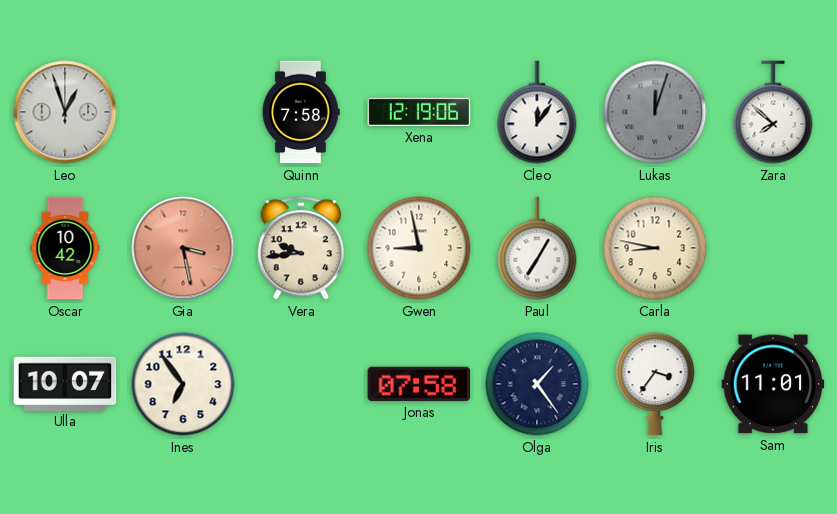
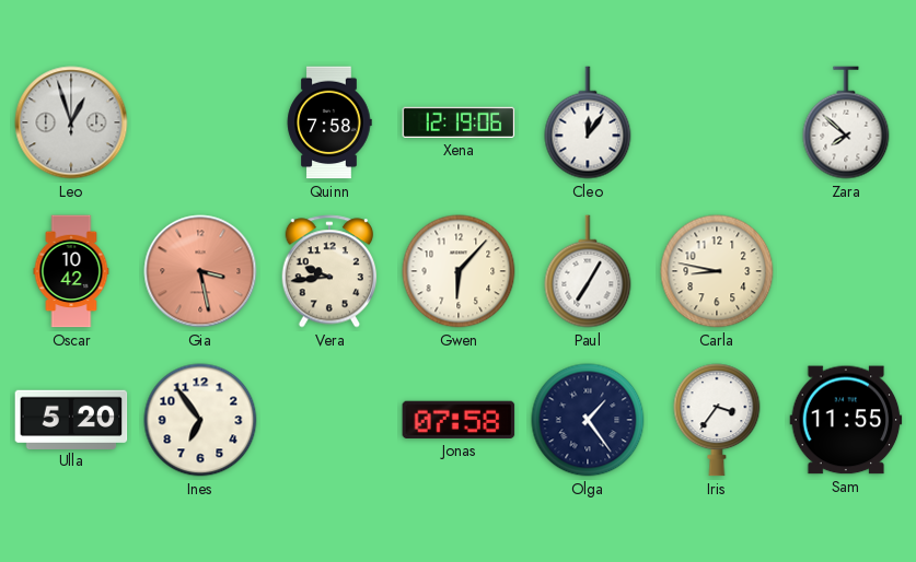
Lukas: 12:03 -> none
Gwen: 8:58 -> 6:07
Ulla: 10:07 -> 5:20
Sam: 11:01 -> 11:55
